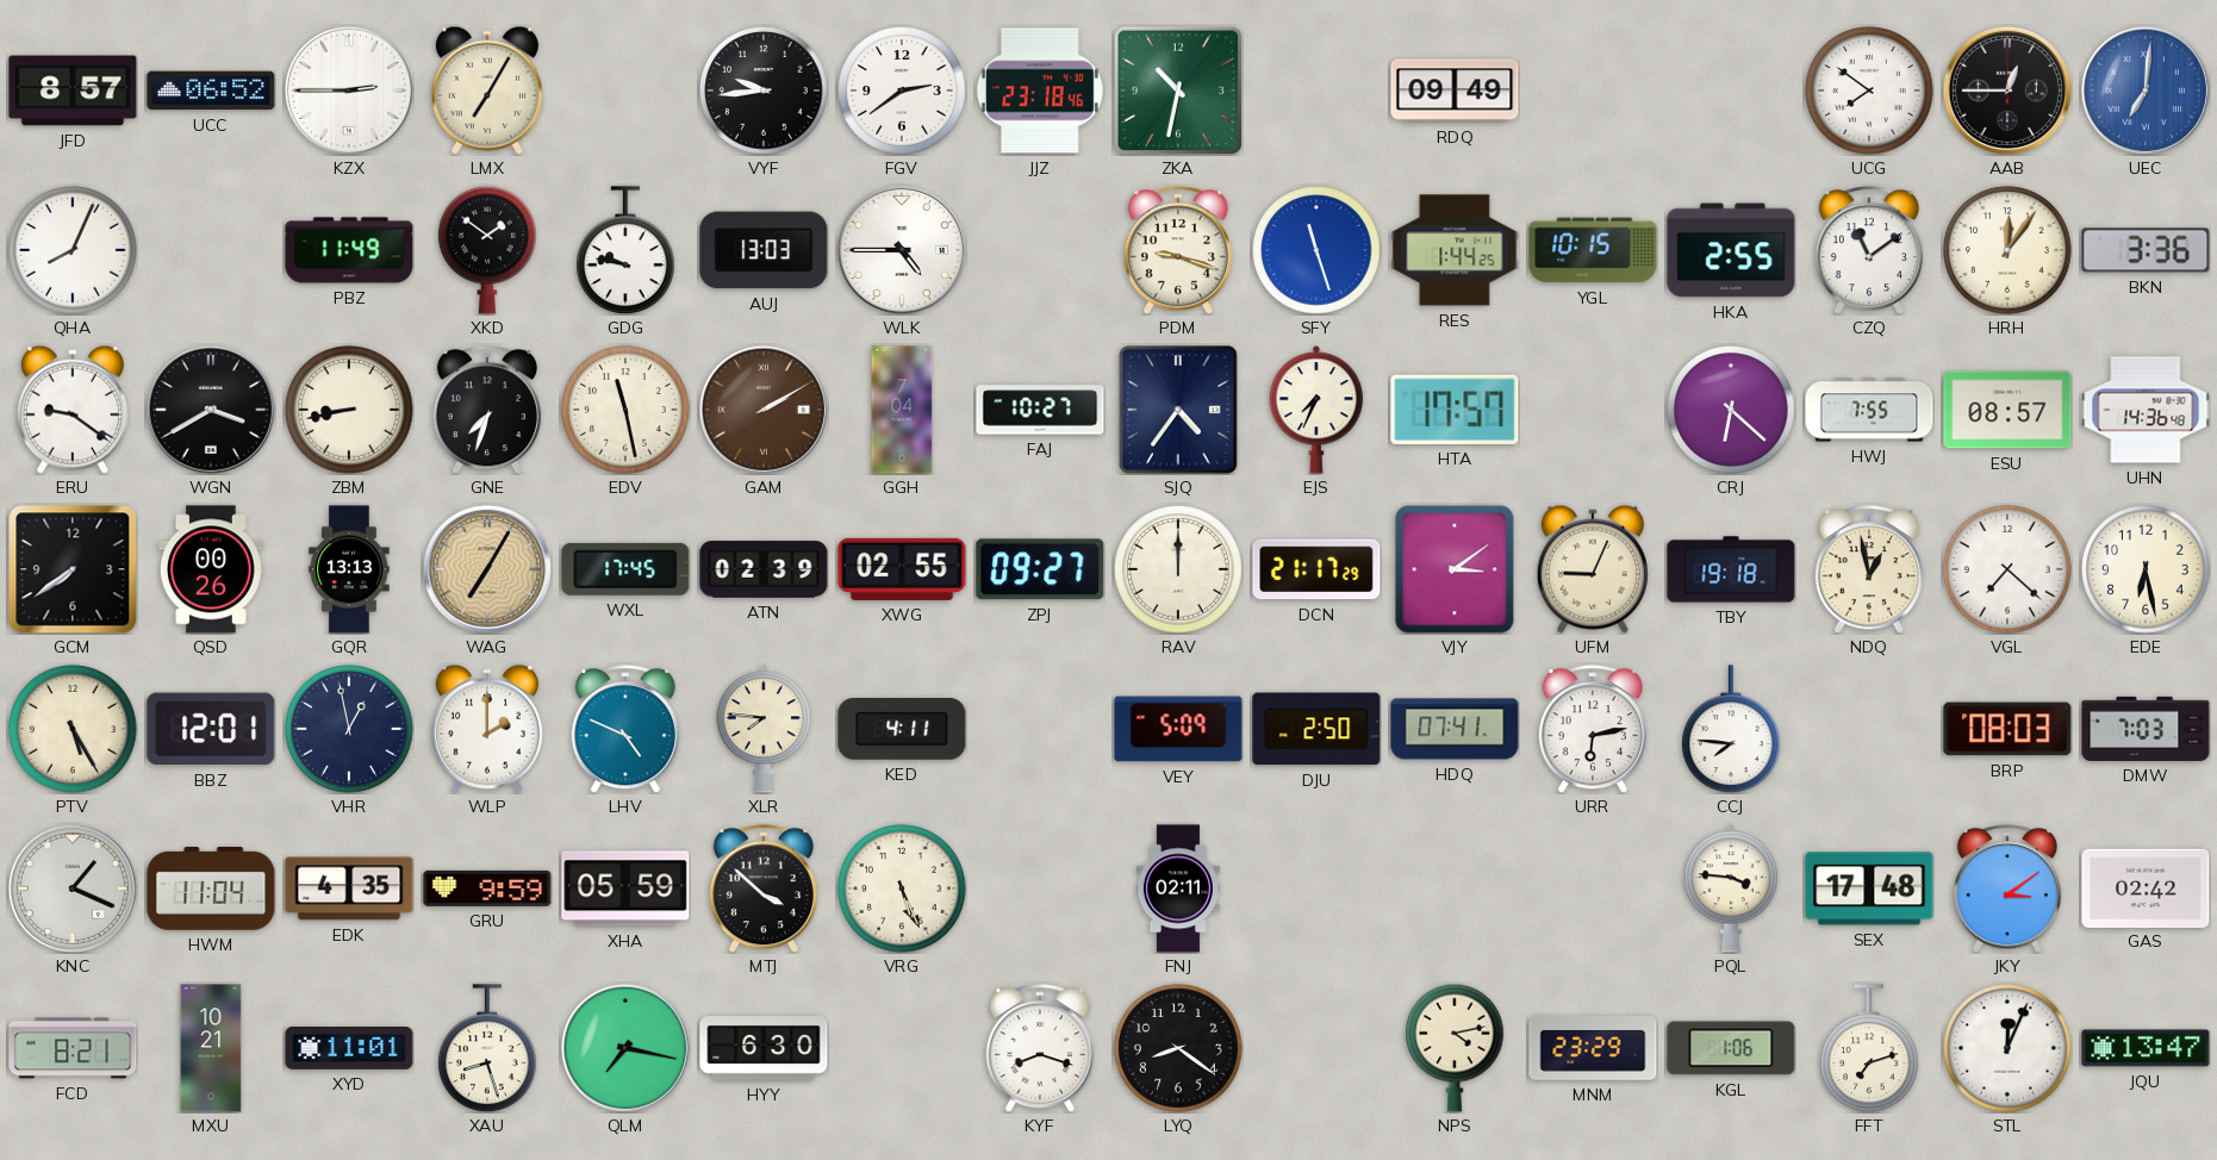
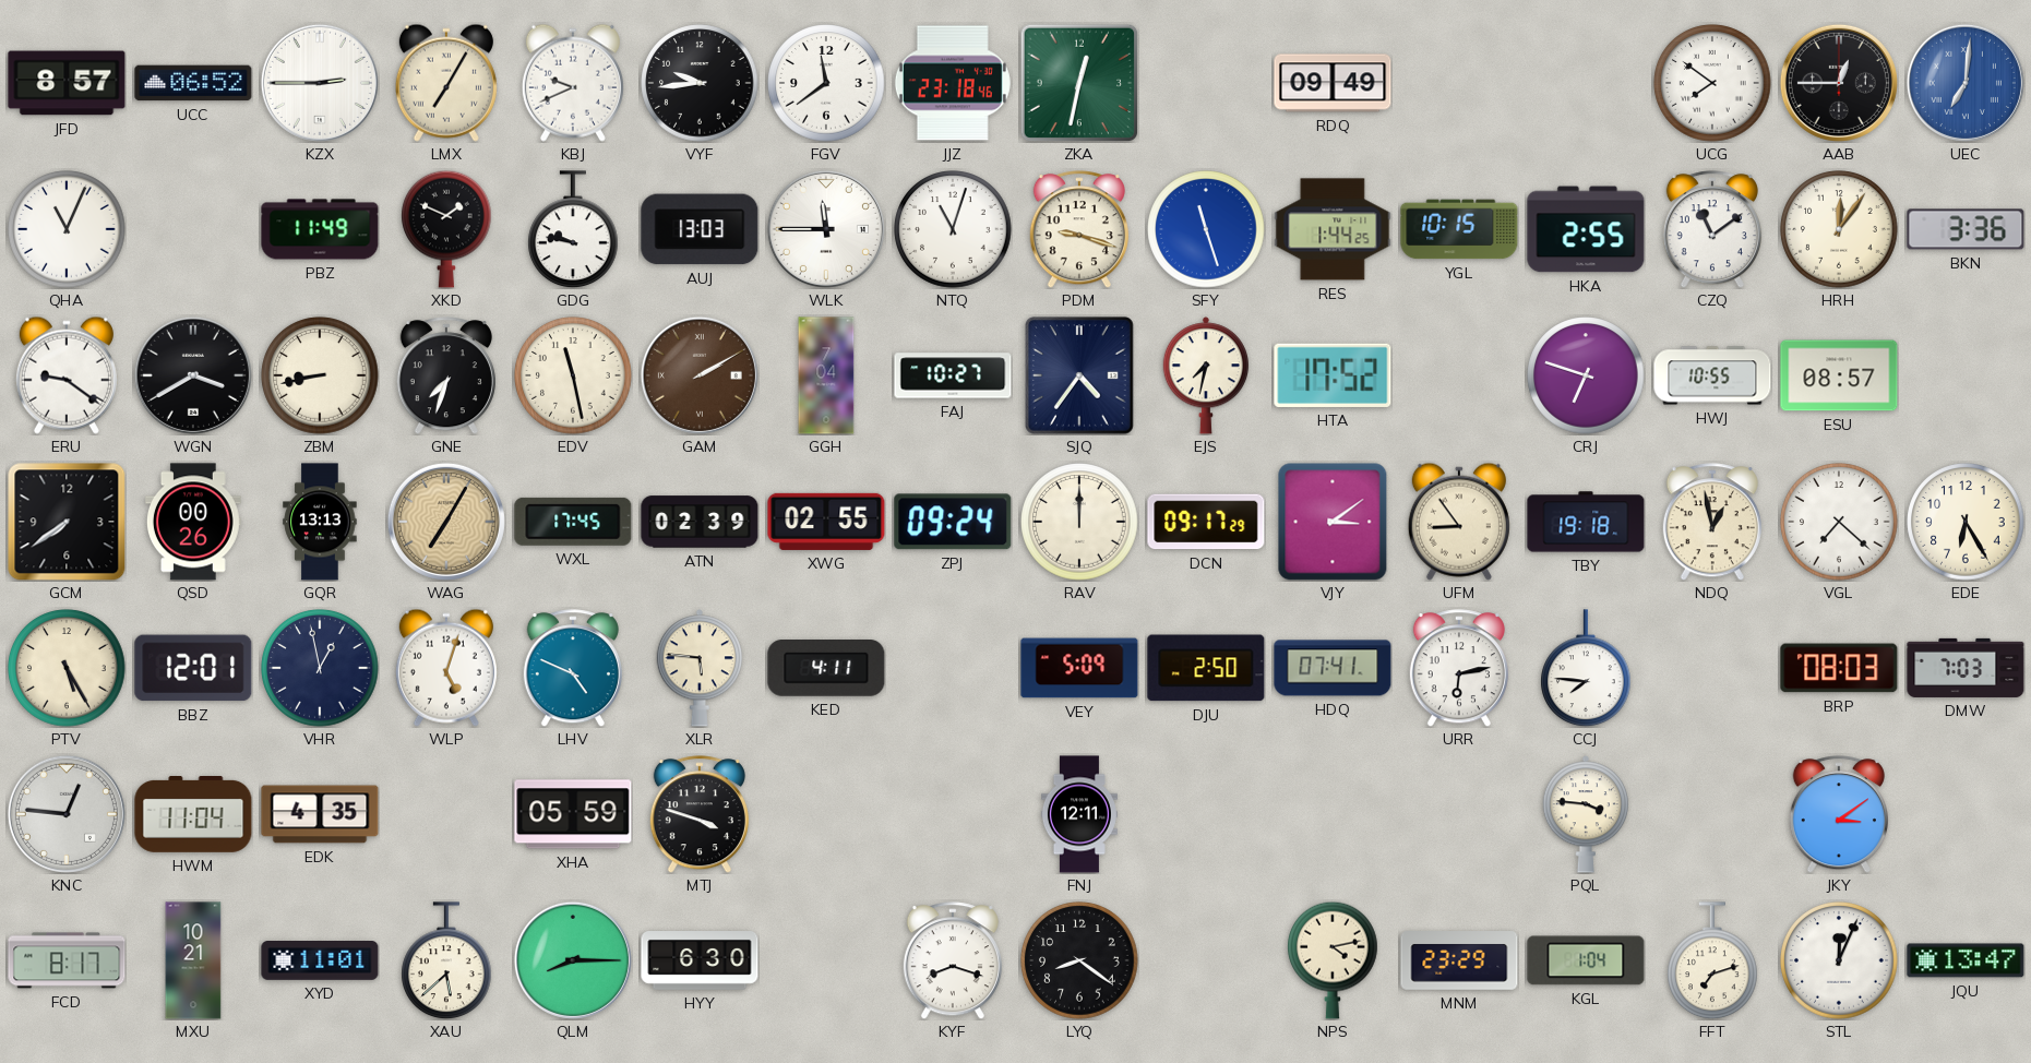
KBJ: none -> 9:41
FGV: 2:39 -> 11:39
ZKA: 10:32 -> 12:32
QHA: 8:04 -> 11:04
XKD: 1:51 -> 1:49
WLK: 4:45 -> 11:45
NTQ: none -> 11:03
EJS: 7:34 -> 7:32
HTA: 17:57 -> 17:52
CRJ: 6:22 -> 6:48
HWJ: 7:55 -> 10:55
UHN: 14:36 -> none
ZPJ: 09:27 -> 09:24
DCN: 21:17 -> 09:17
UFM: 9:04 -> 8:54
EDE: 6:28 -> 6:25
WLP: 2:00 -> 5:03
XLR: 7:46 -> 5:46
KNC: 1:19 -> 12:46
GRU: 9:59 -> none
MTJ: 3:52 -> 3:48
VRG: 5:26 -> none
FNJ: 02:11 -> 12:11
SEX: 17:48 -> none
GAS: 02:42 -> none
FCD: 8:21 -> 8:17
XAU: 8:27 -> 5:38
QLM: 7:17 -> 8:15
KGL: 1:06 -> 1:04
